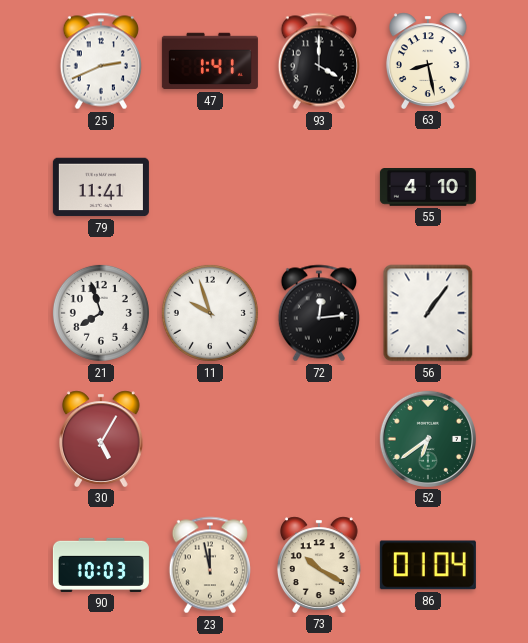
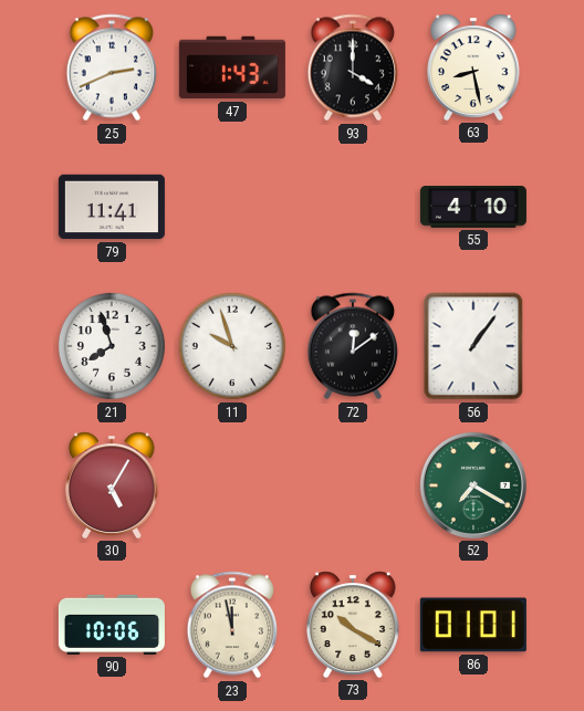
47: 1:41 -> 1:43
72: 12:14 -> 12:09
52: 6:39 -> 7:20
90: 10:03 -> 10:06
86: 01:04 -> 01:01
